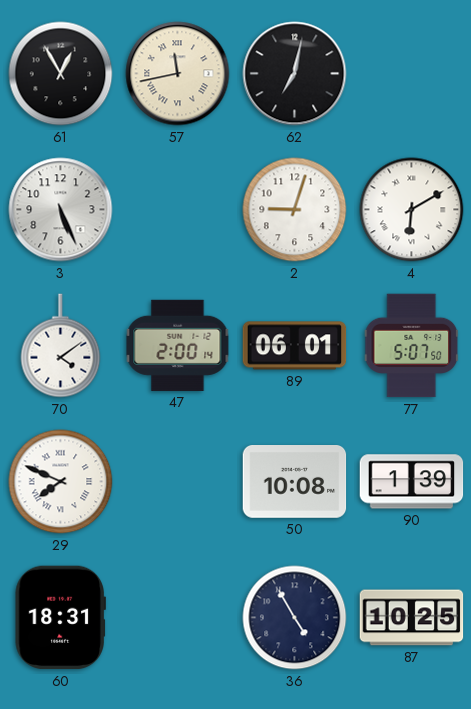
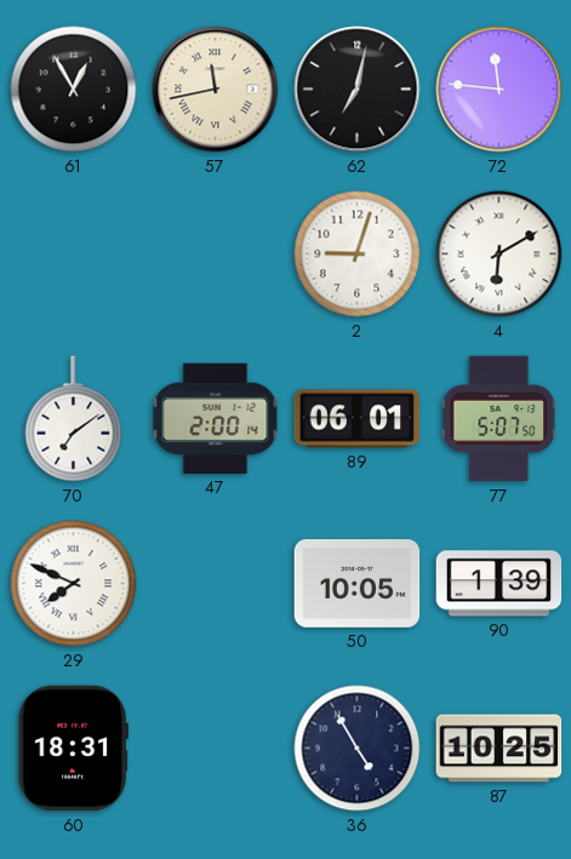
72: none -> 11:46
3: 5:26 -> none
70: 4:09 -> 7:09
50: 10:08 -> 10:05
